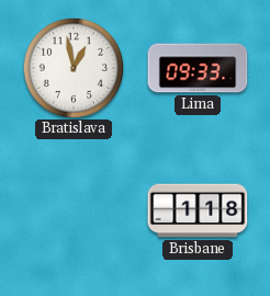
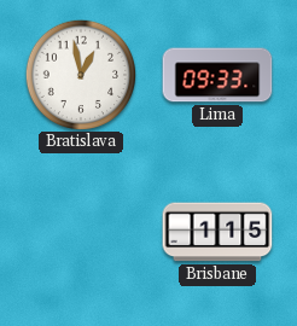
Brisbane: 1:18 -> 1:15
